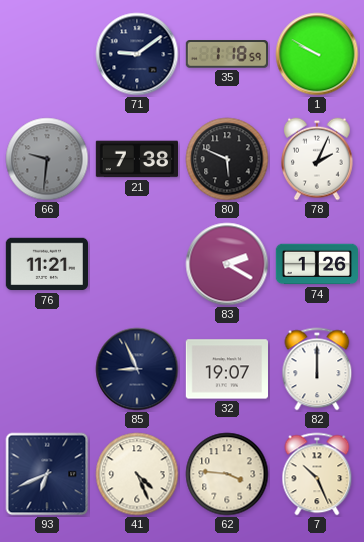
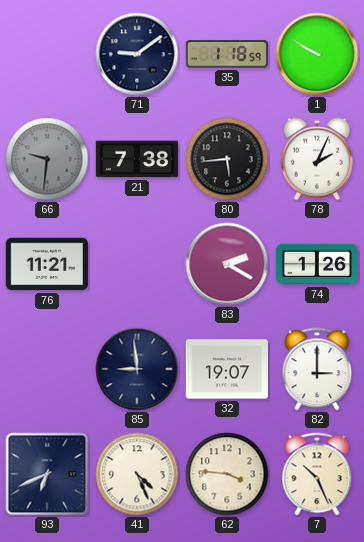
80: 5:49 -> 5:44
85: 8:56 -> 8:59
82: 12:00 -> 3:00
